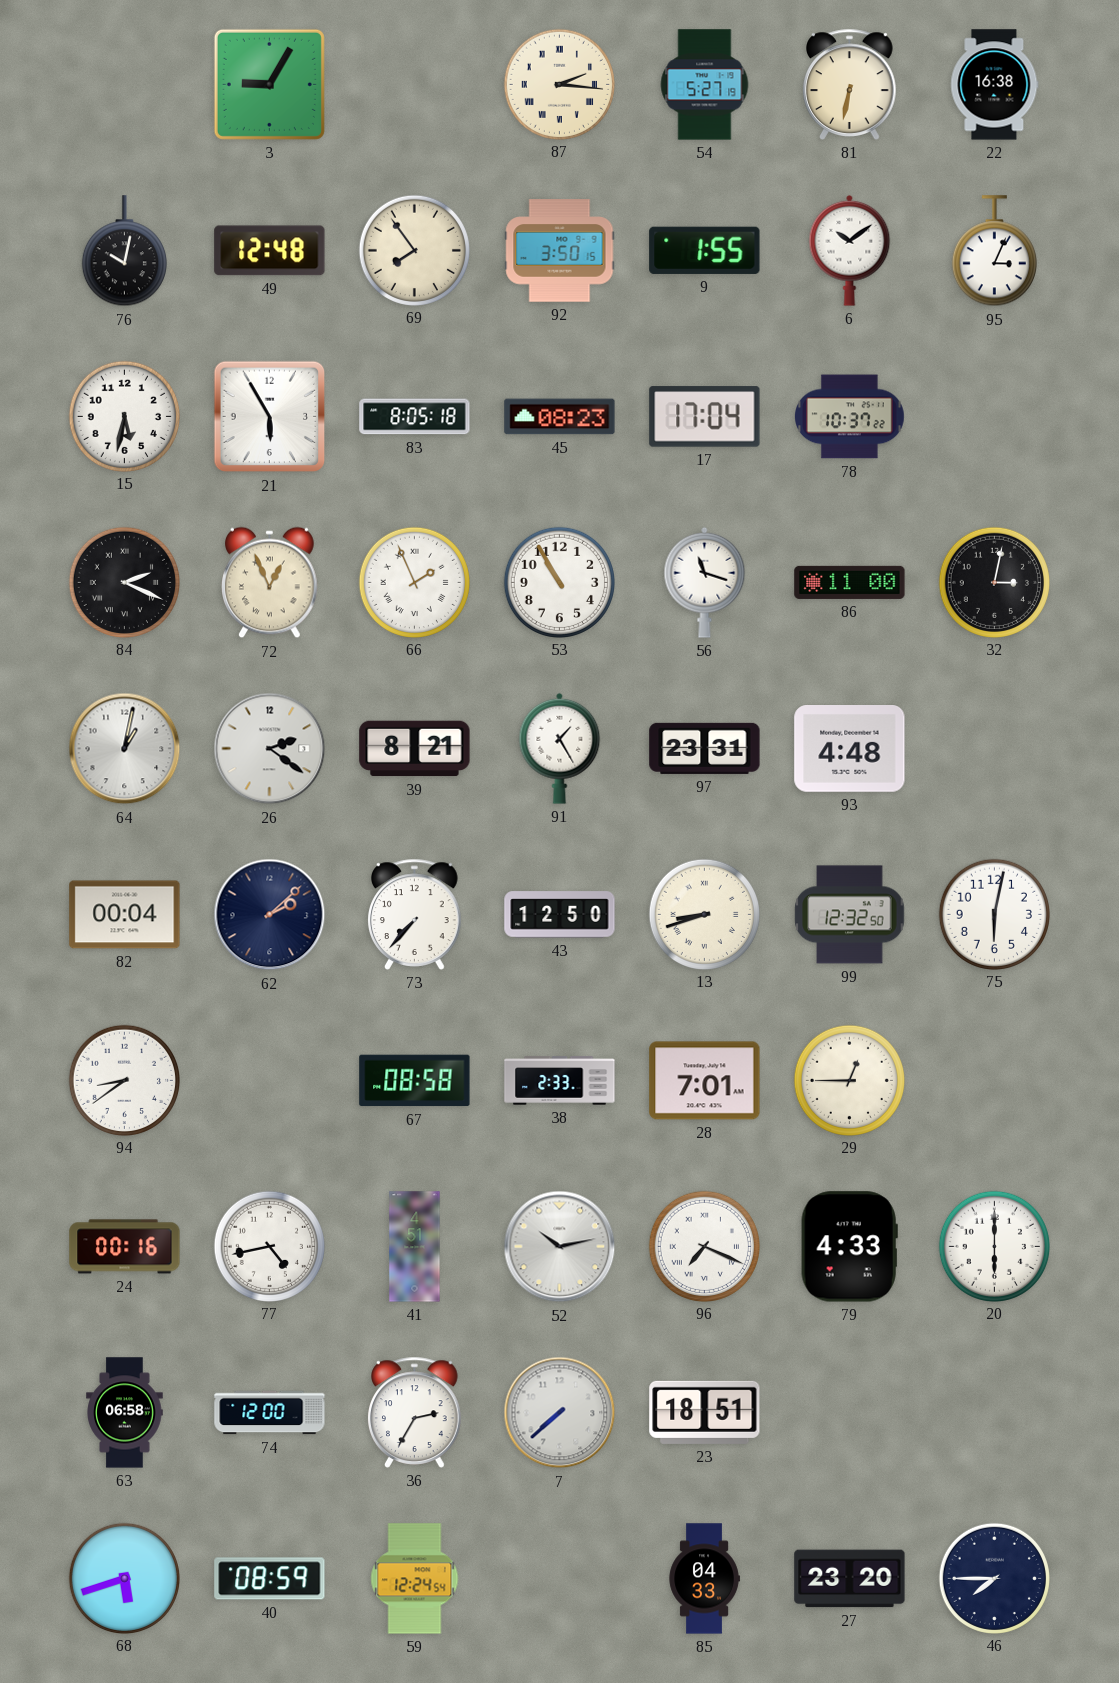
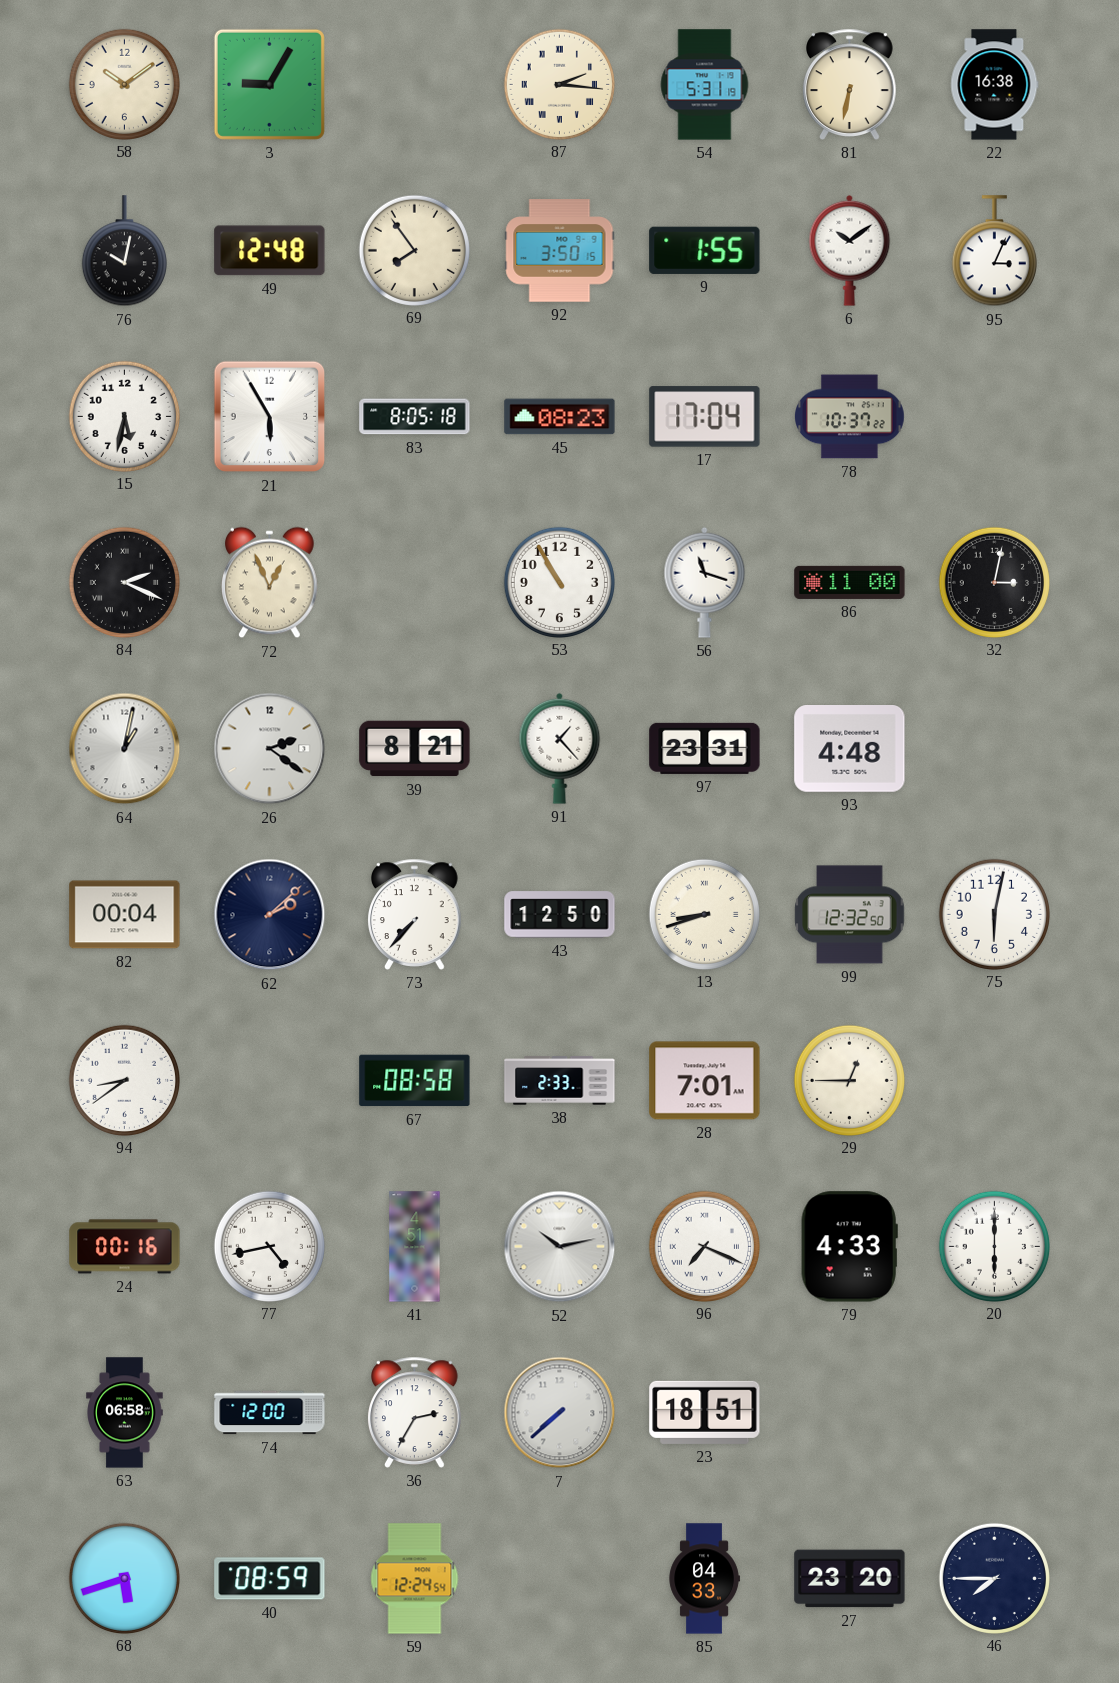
58: none -> 10:09
54: 5:27 -> 5:31
66: 1:56 -> none
91: 1:25 -> 1:23
